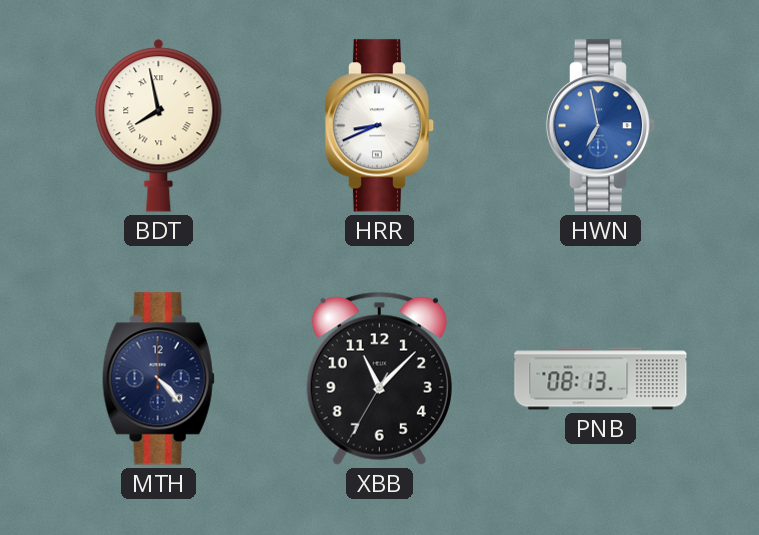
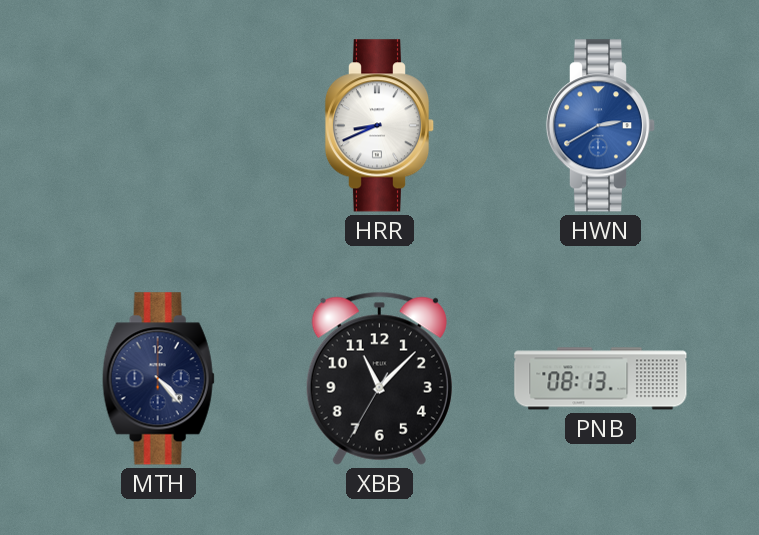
BDT: 7:58 -> none
HWN: 6:58 -> 2:40
